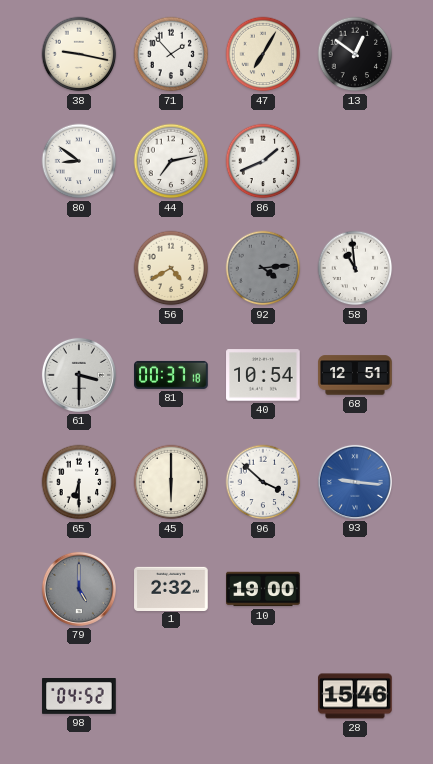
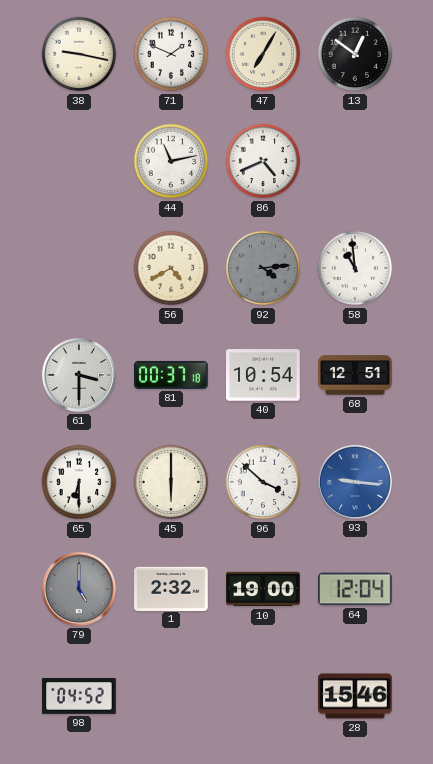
71: 1:53 -> 1:49
80: 8:51 -> none
44: 7:13 -> 11:13
86: 1:41 -> 4:41
64: none -> 12:04
